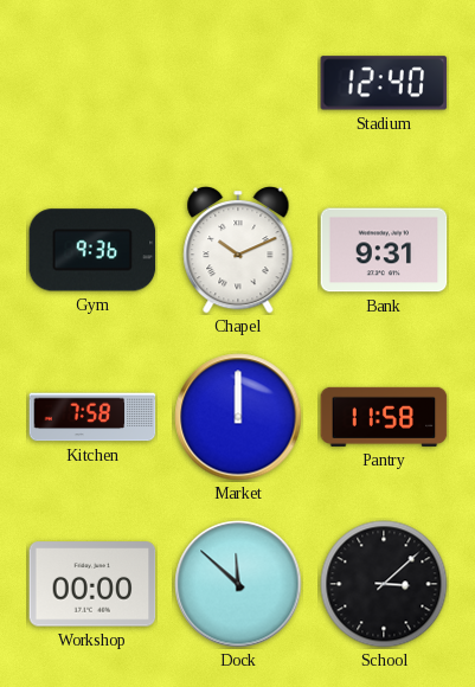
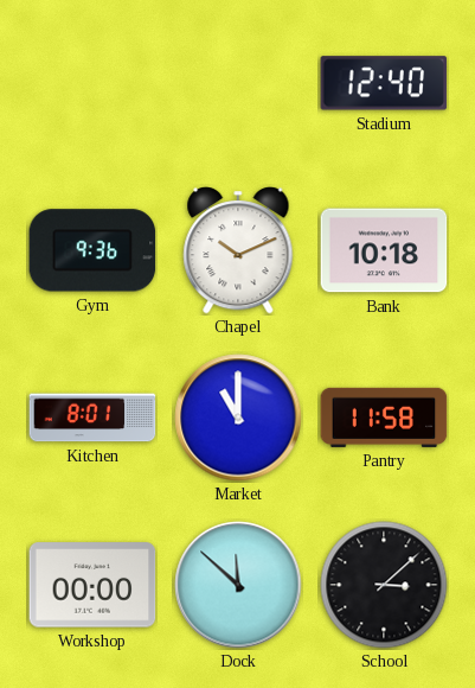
Bank: 9:31 -> 10:18
Kitchen: 7:58 -> 8:01
Market: 12:00 -> 11:00
